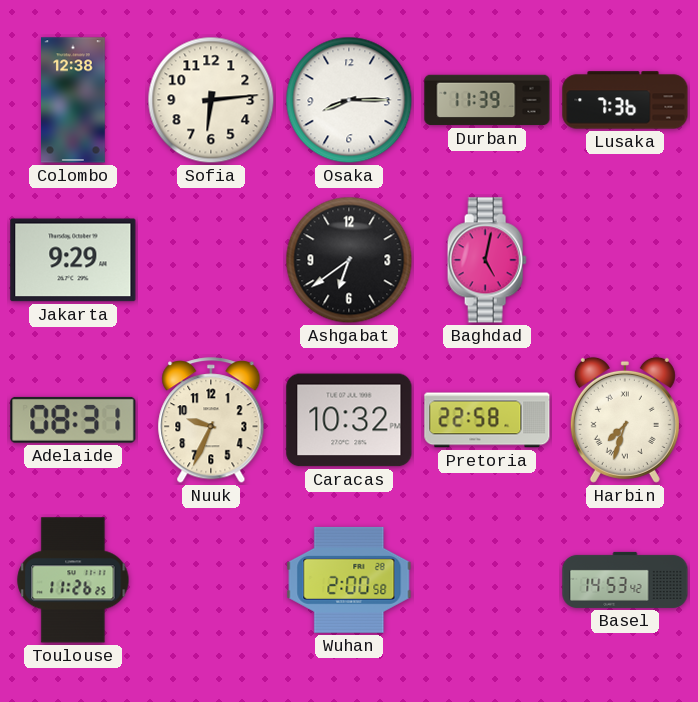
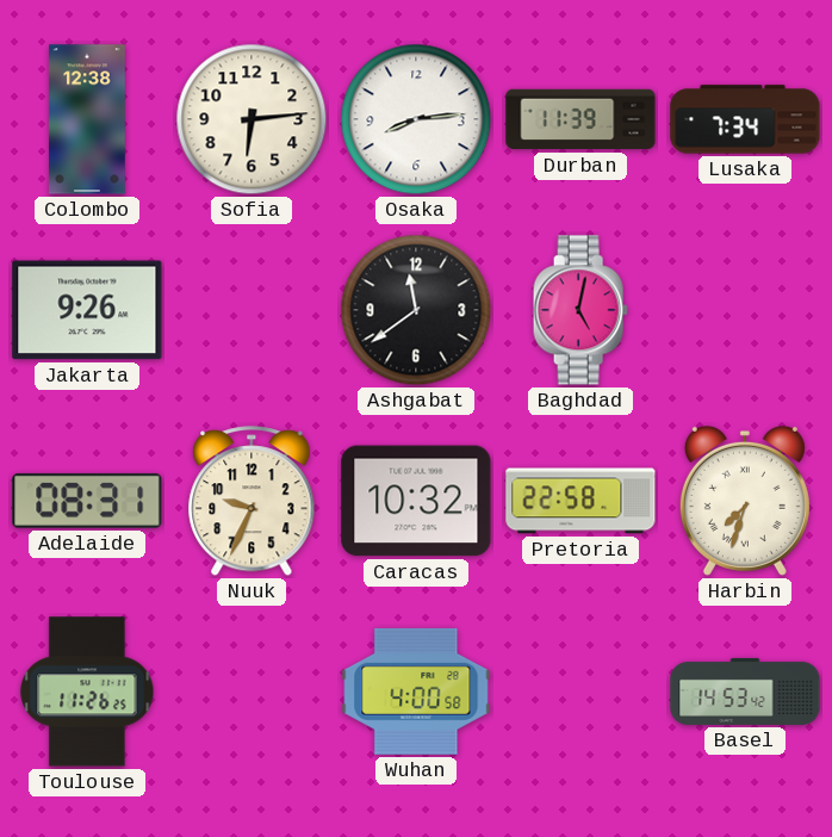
Osaka: 8:15 -> 8:14
Lusaka: 7:36 -> 7:34
Jakarta: 9:29 -> 9:26
Ashgabat: 6:39 -> 11:39
Wuhan: 2:00 -> 4:00
